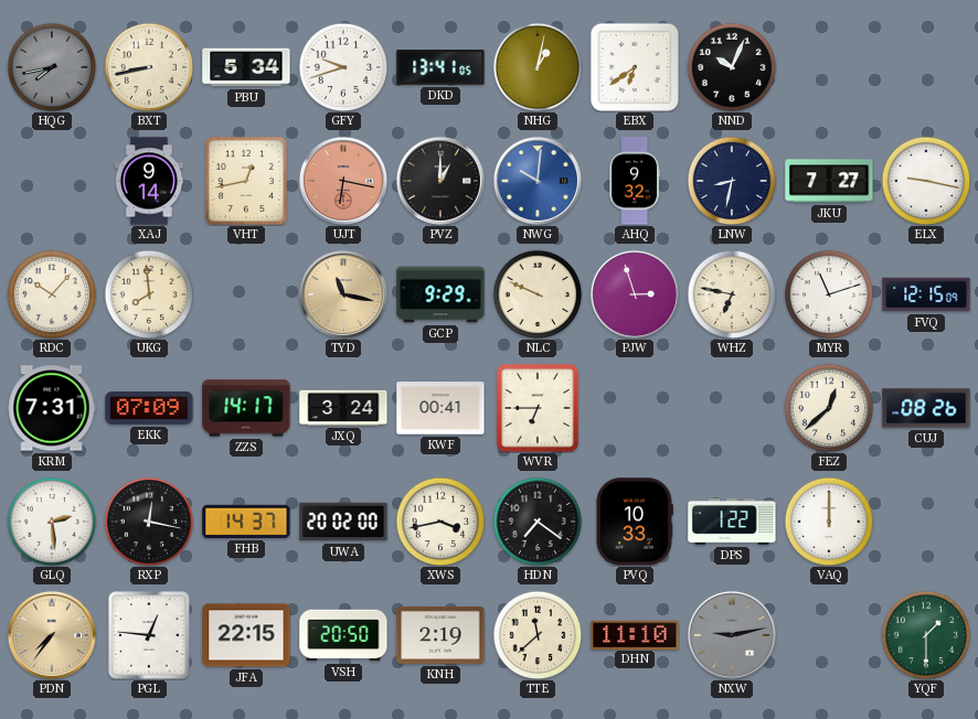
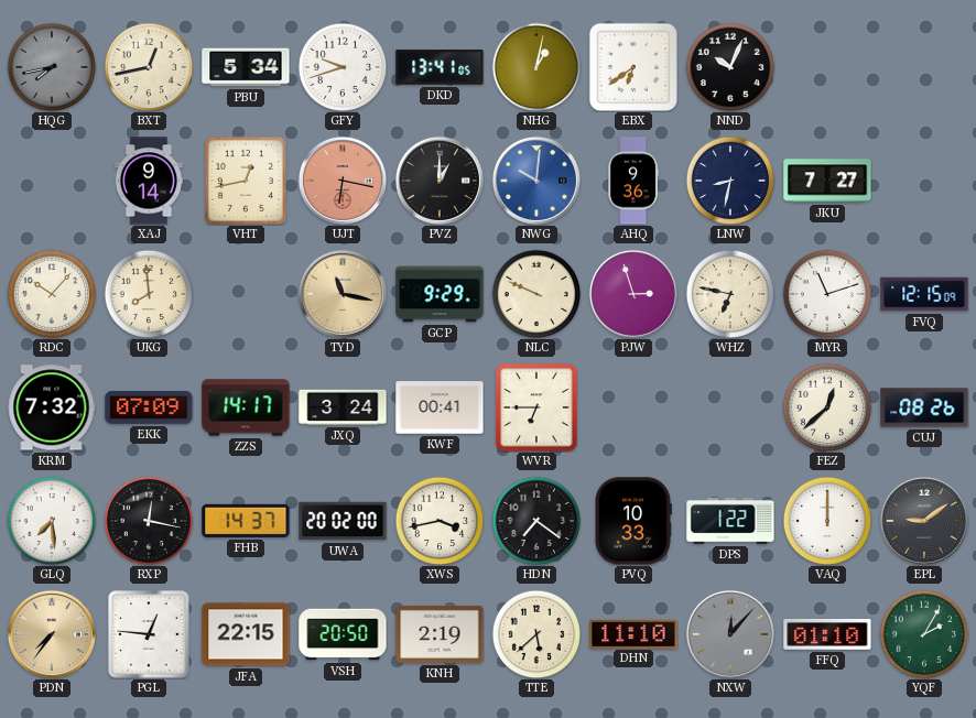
BXT: 8:43 -> 12:43
AHQ: 9:32 -> 9:36
ELX: 9:17 -> none
KRM: 7:31 -> 7:32
GLQ: 2:29 -> 7:29
EPL: none -> 9:09
TTE: 11:38 -> 5:38
NXW: 9:13 -> 12:07
FFQ: none -> 01:10
YQF: 1:30 -> 2:05
